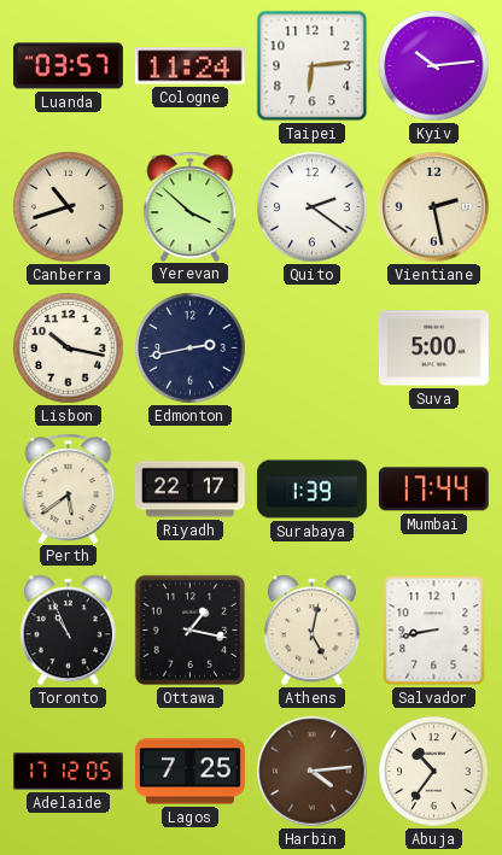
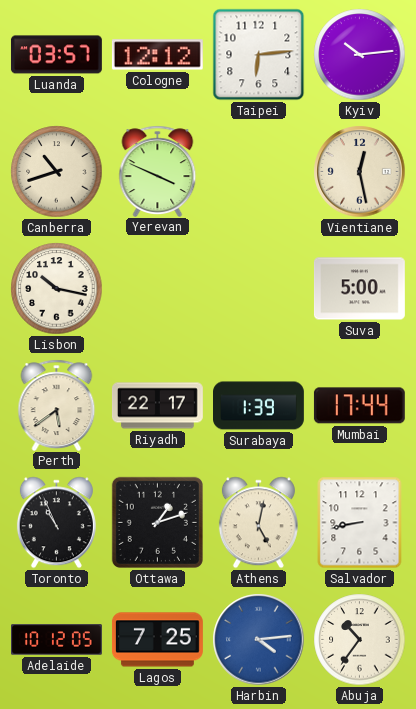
Cologne: 11:24 -> 12:12
Yerevan: 3:52 -> 3:49
Quito: 2:21 -> none
Vientiane: 2:28 -> 12:28
Edmonton: 2:43 -> none
Ottawa: 1:17 -> 1:12
Adelaide: 17:12 -> 10:12
Harbin dial: brown -> blue
